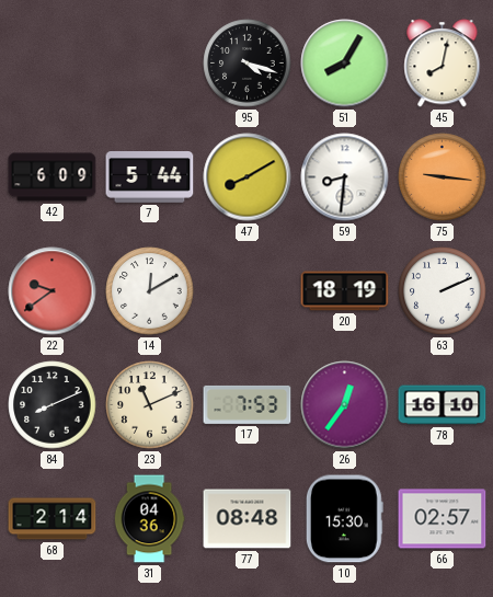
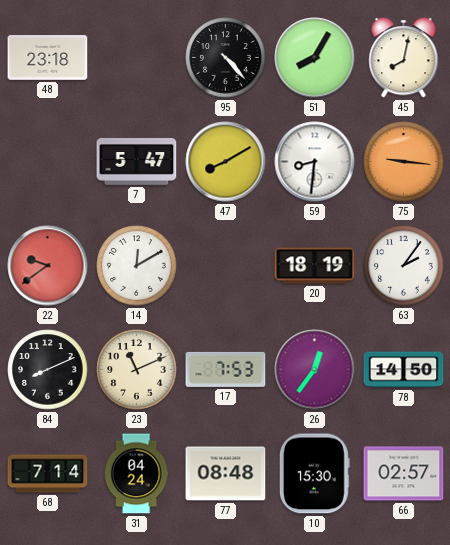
48: none -> 23:18
95: 4:18 -> 4:23
42: 6:09 -> none
7: 5:44 -> 5:47
63: 2:11 -> 2:06
78: 16:10 -> 14:50
68: 2:14 -> 7:14
31: 04:36 -> 04:24
